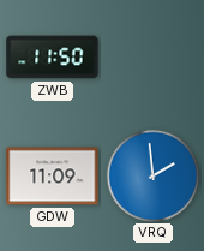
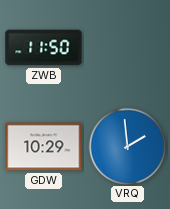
GDW: 11:09 -> 10:29
